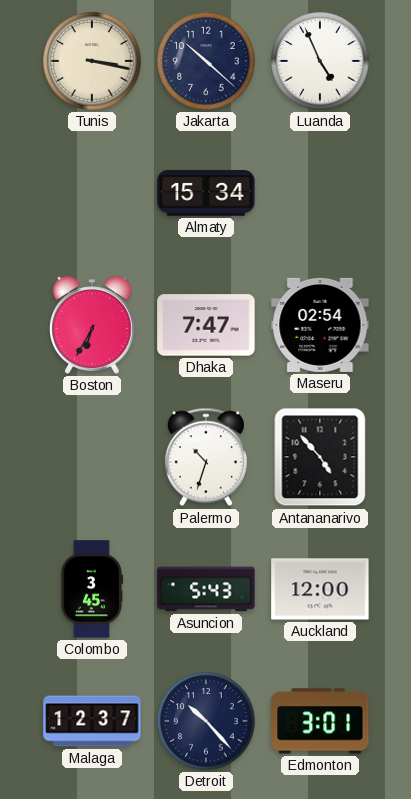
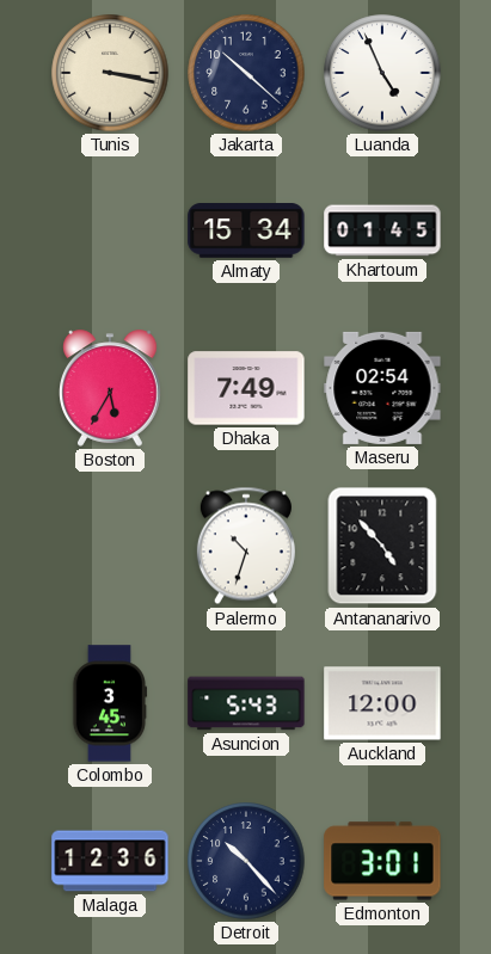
Khartoum: none -> 01:45
Boston: 6:35 -> 5:35
Dhaka: 7:47 -> 7:49
Malaga: 12:37 -> 12:36
